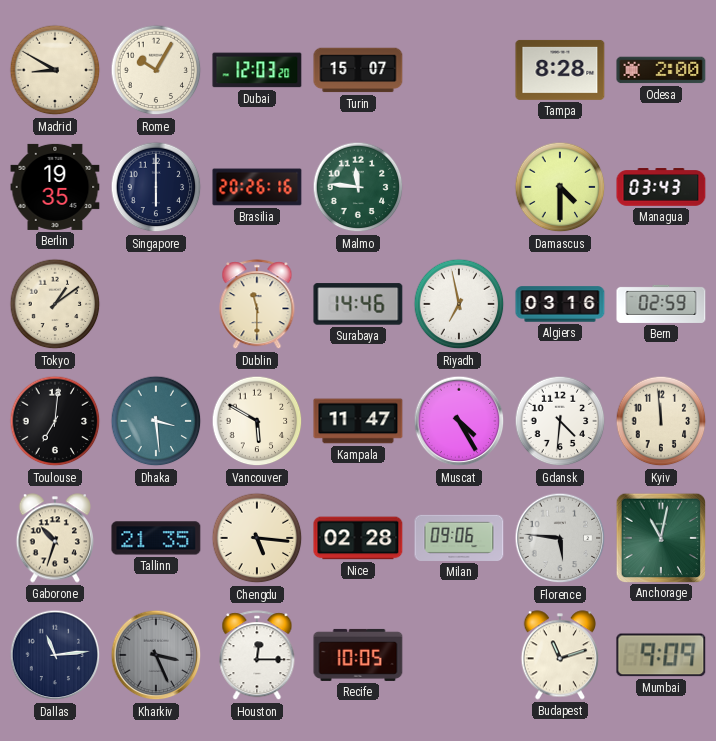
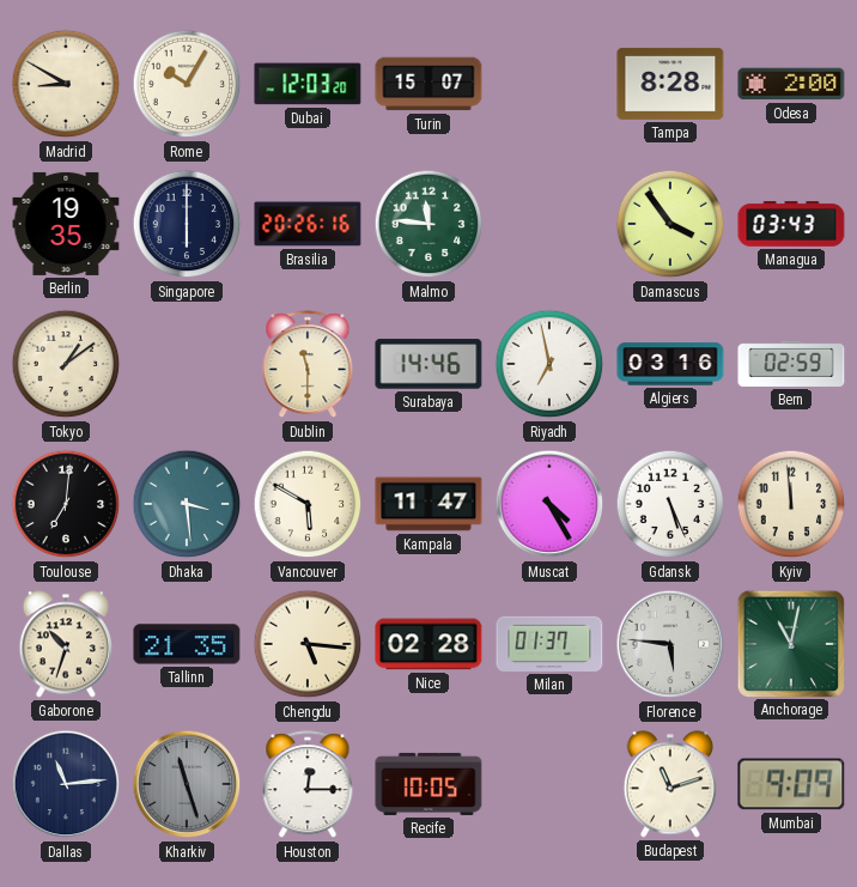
Damascus: 4:30 -> 3:54
Gdansk: 4:31 -> 5:26
Milan: 09:06 -> 01:37
Kharkiv: 3:26 -> 11:27
